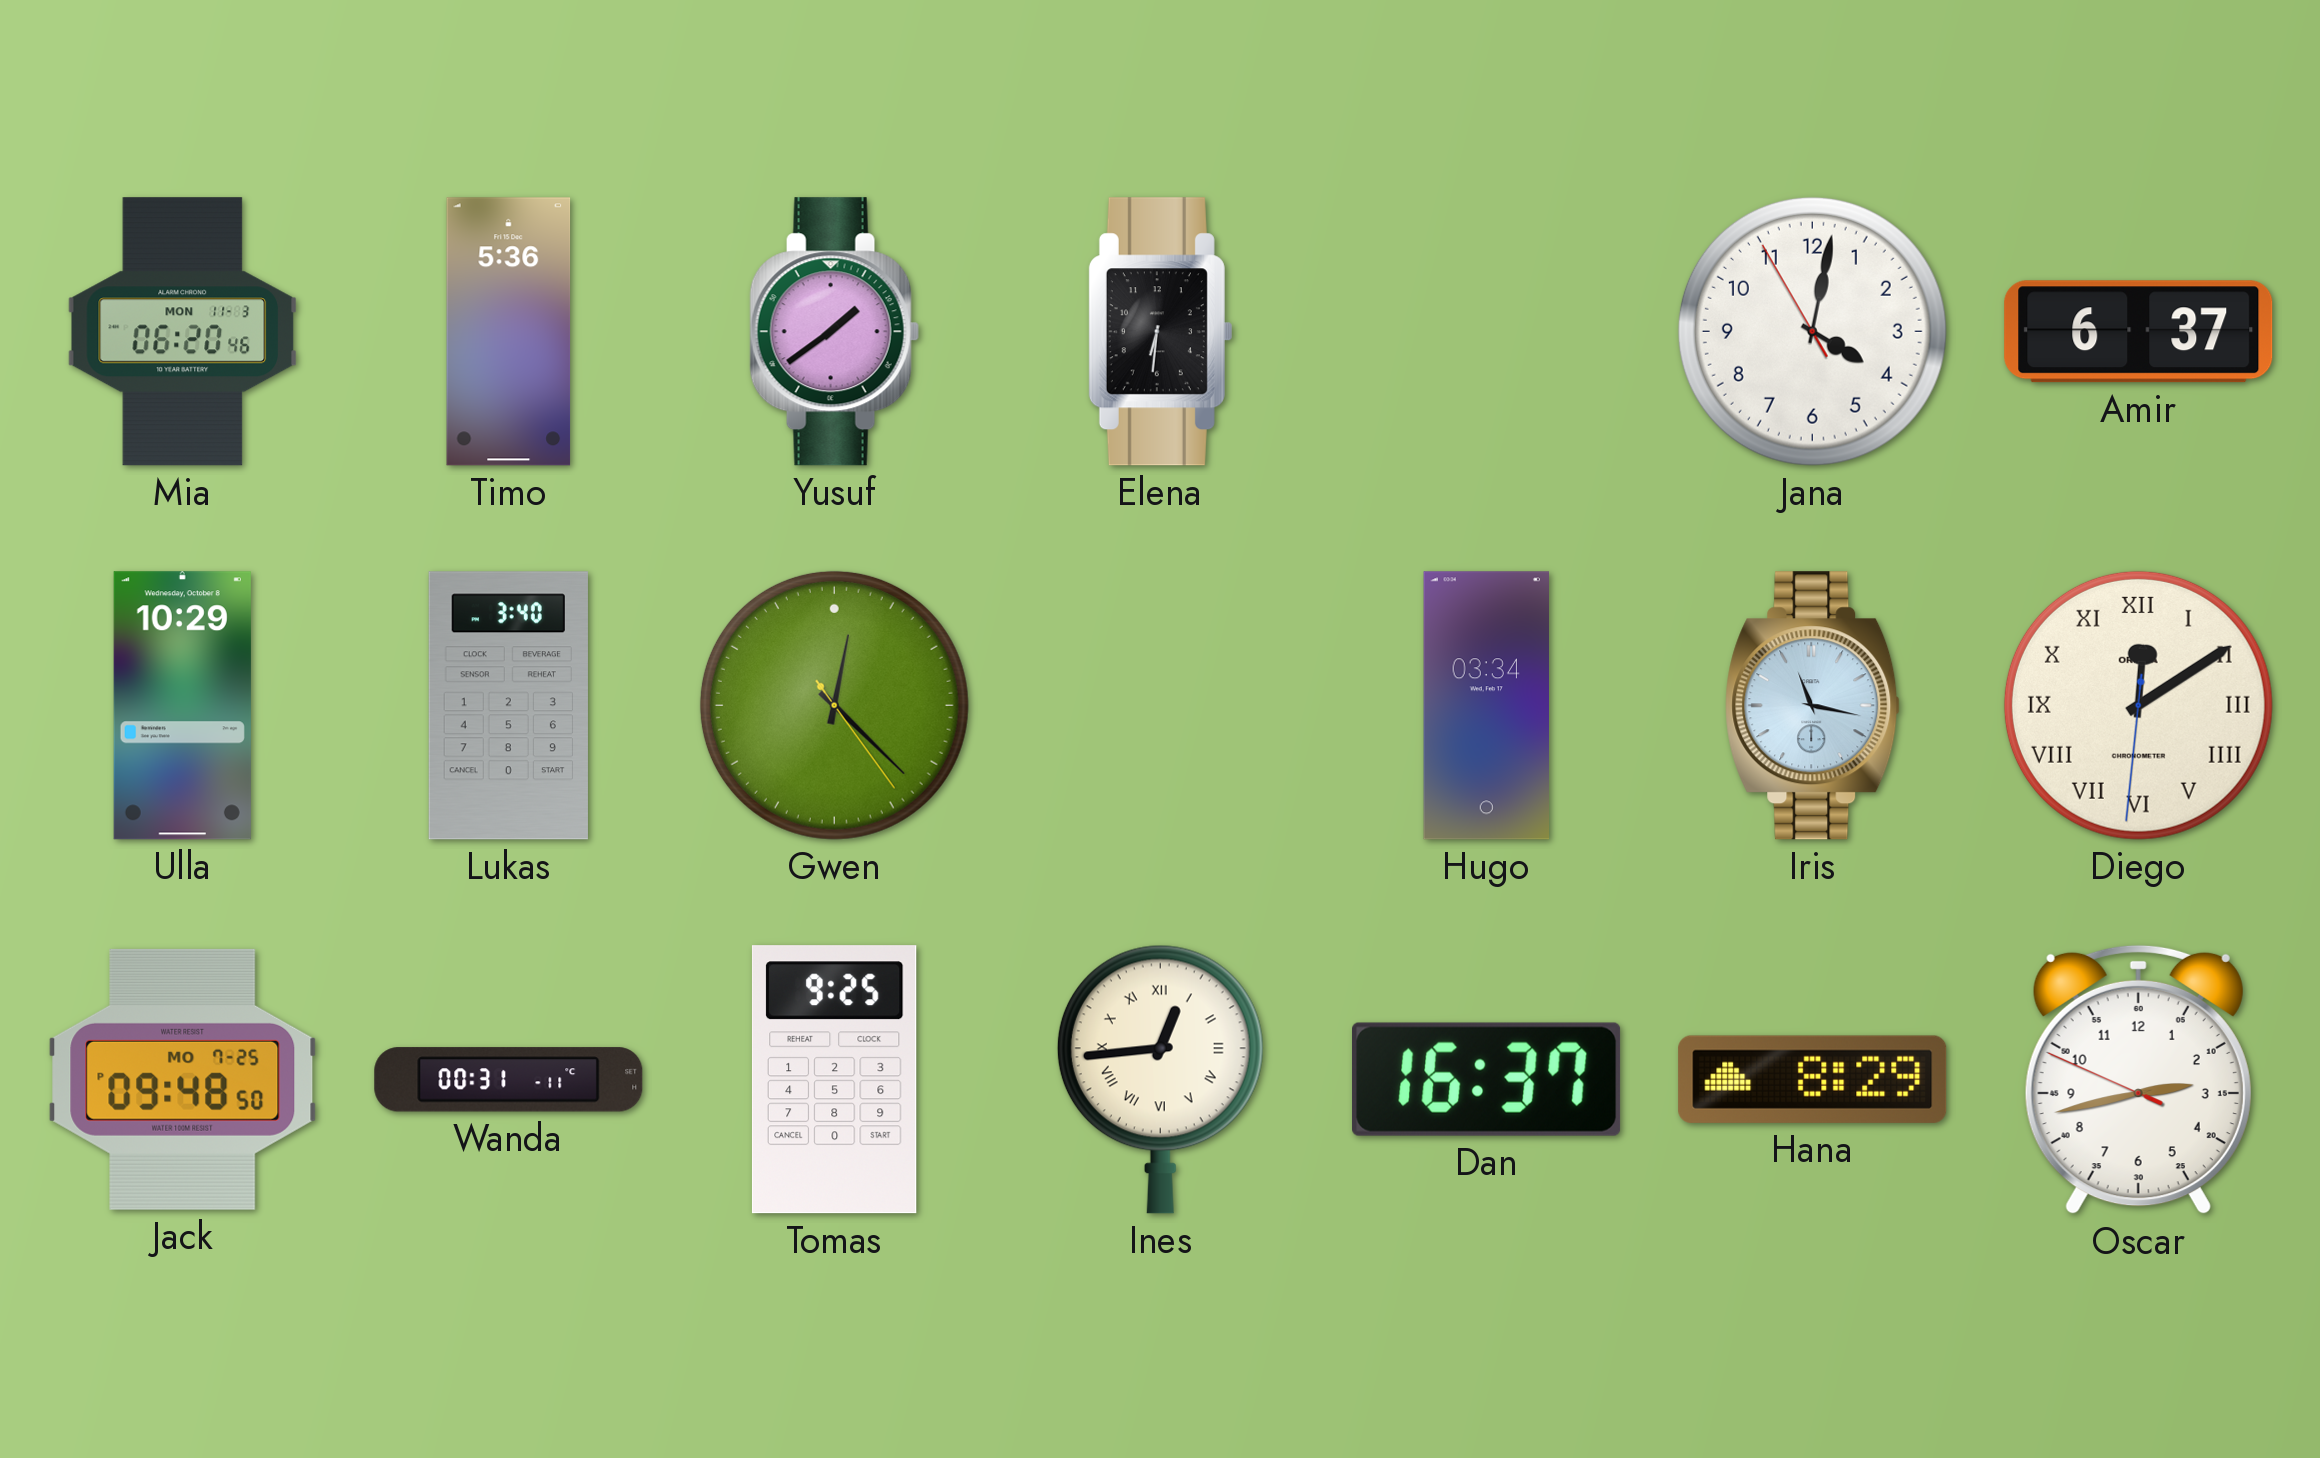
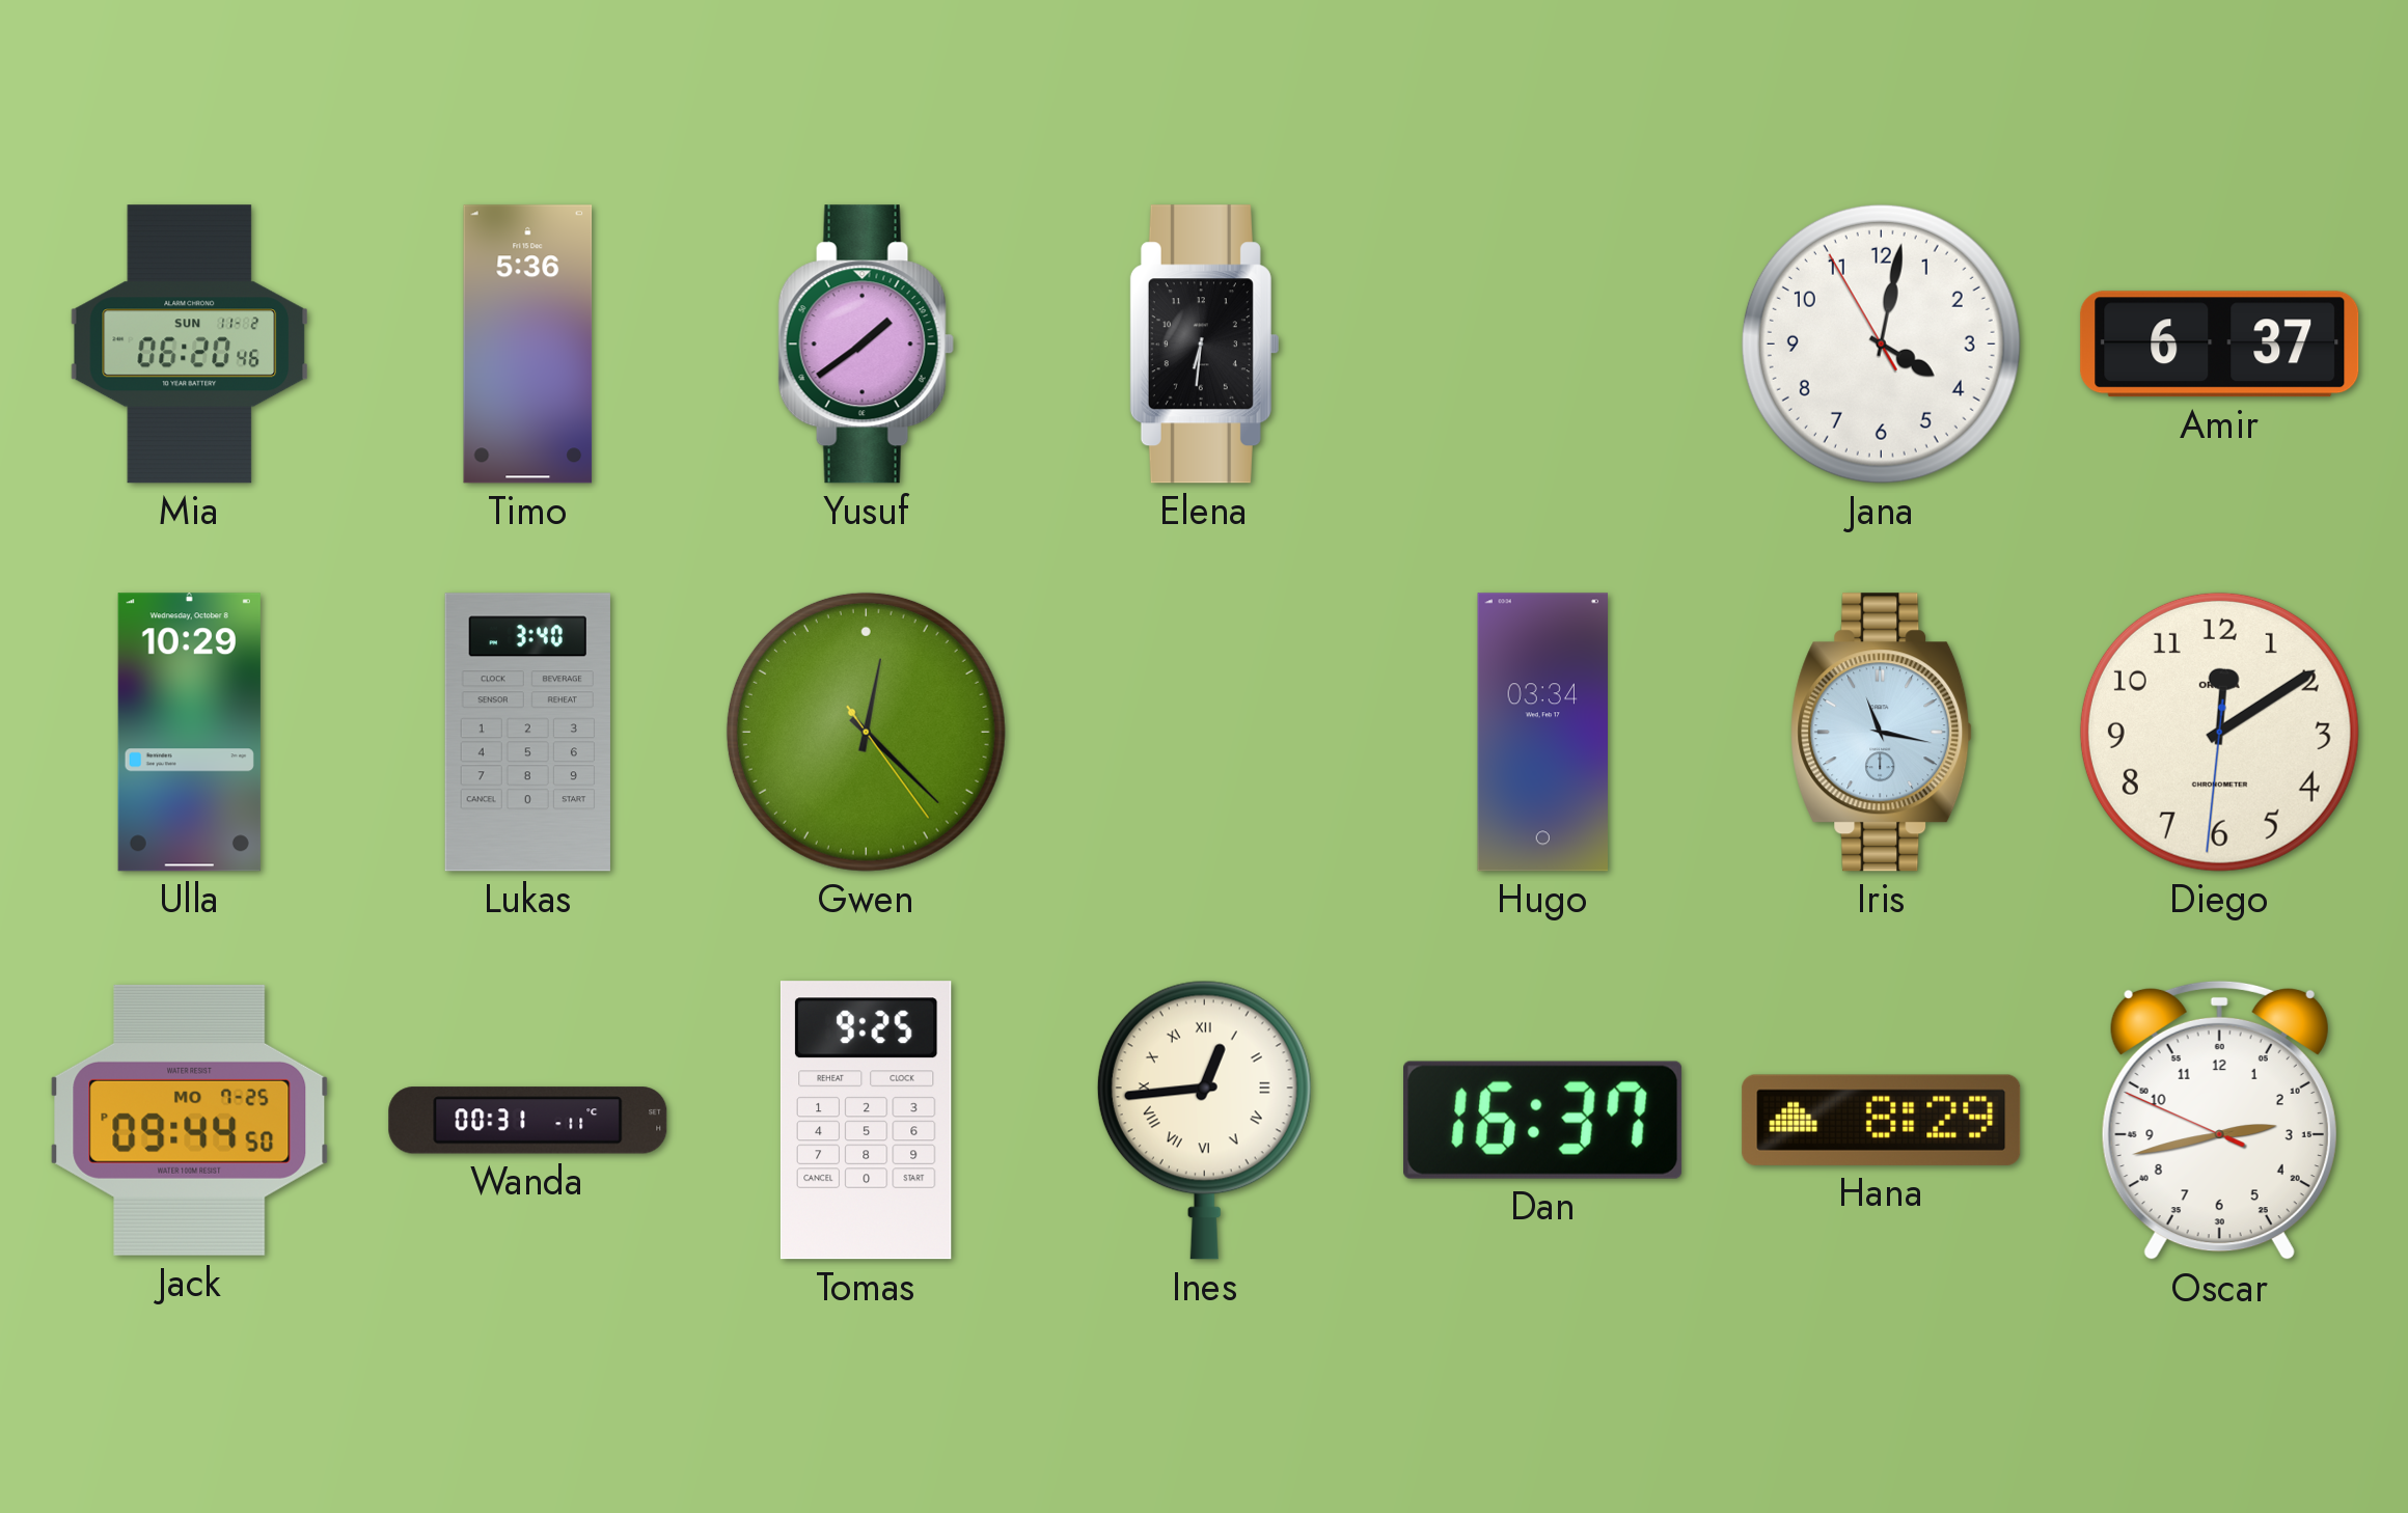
Mia date: MON 11-3 -> SUN 11-2
Diego numerals: Roman -> Arabic
Jack: 09:48 -> 09:44
